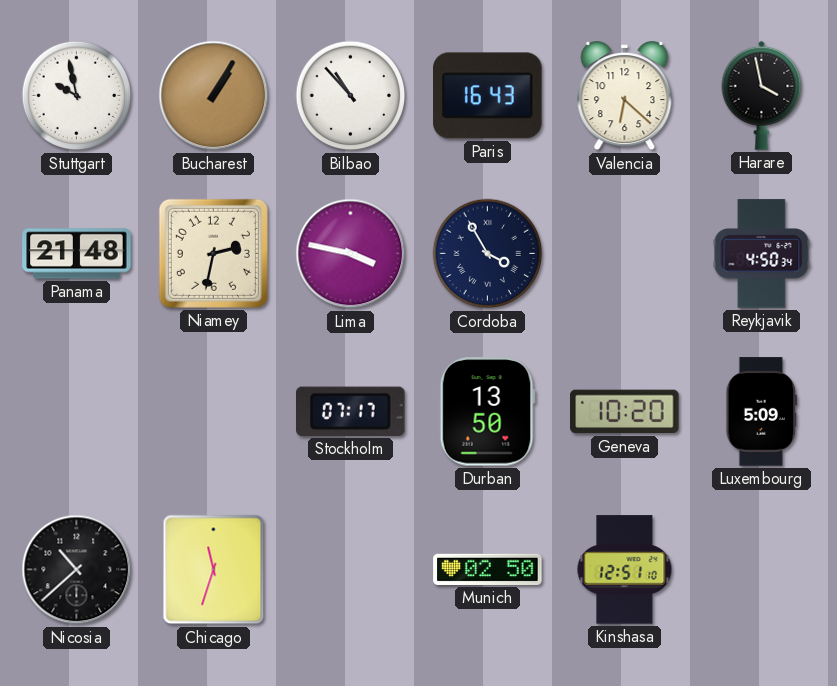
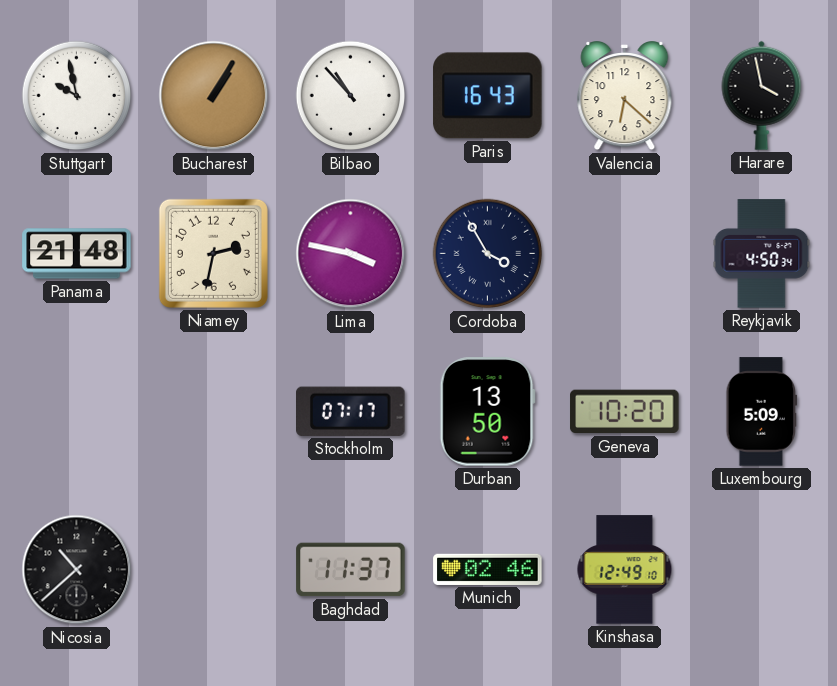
Chicago: 11:33 -> none
Baghdad: none -> 11:37
Munich: 02:50 -> 02:46
Kinshasa: 12:51 -> 12:49
